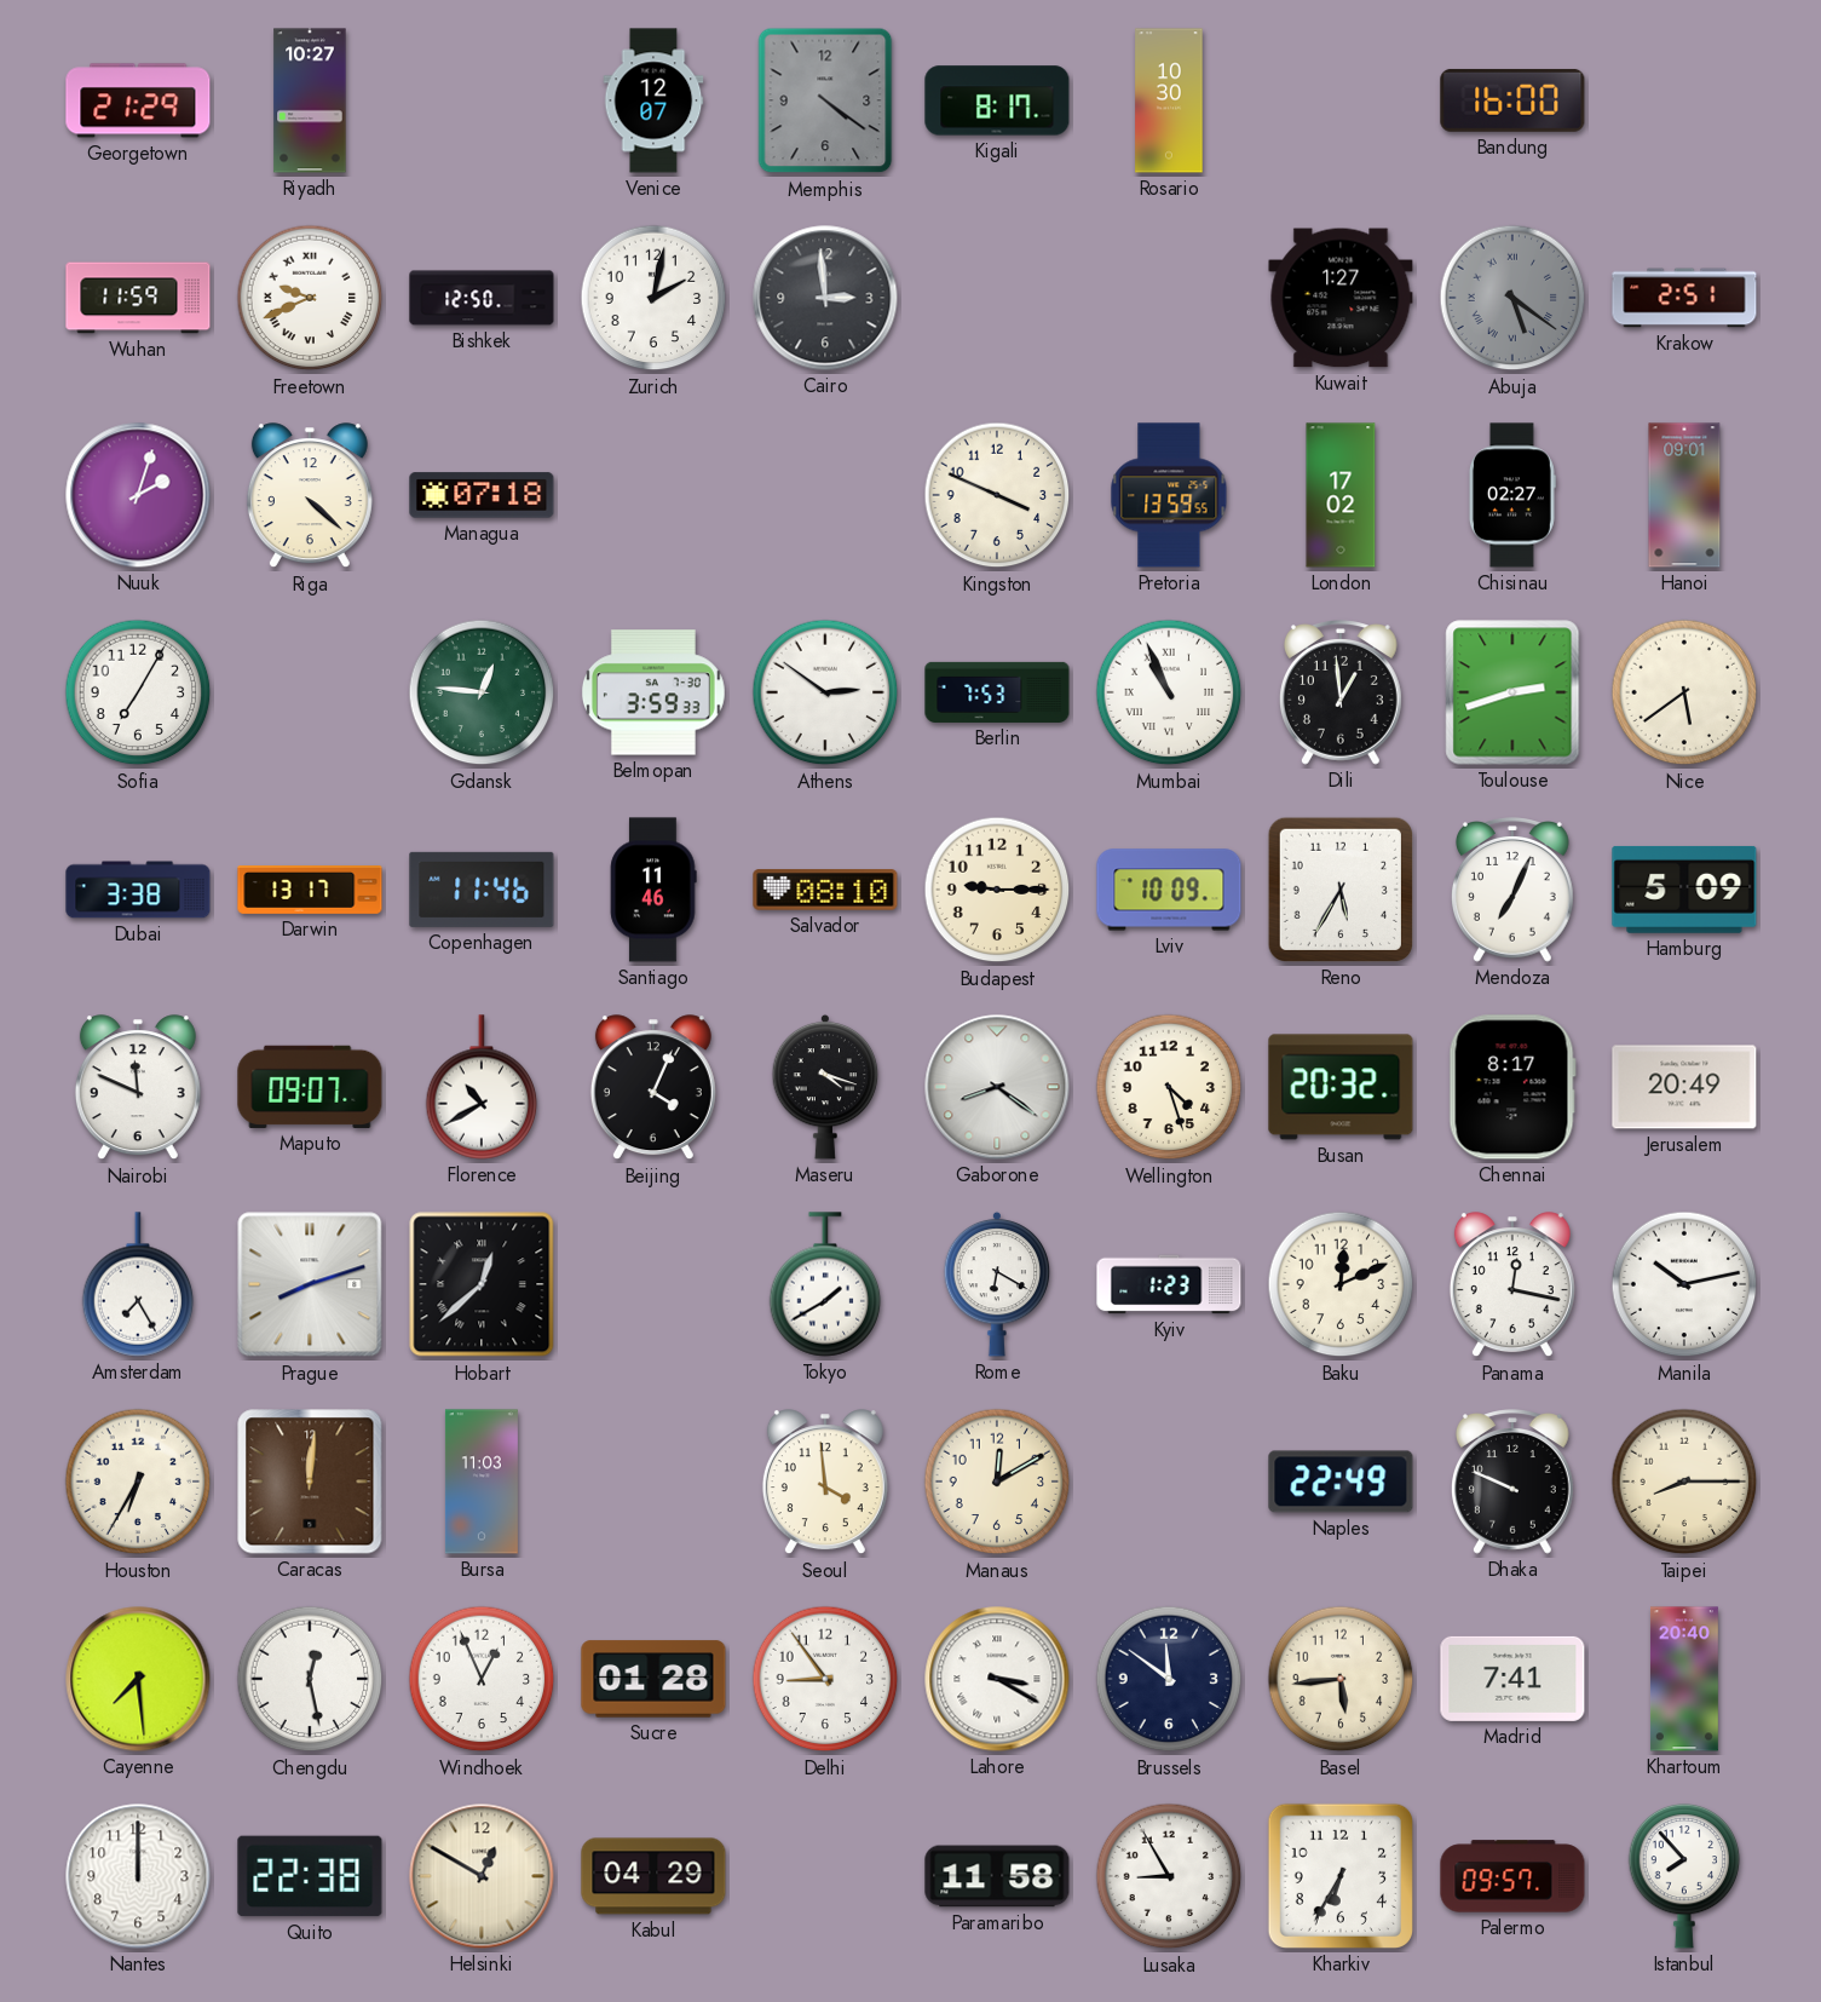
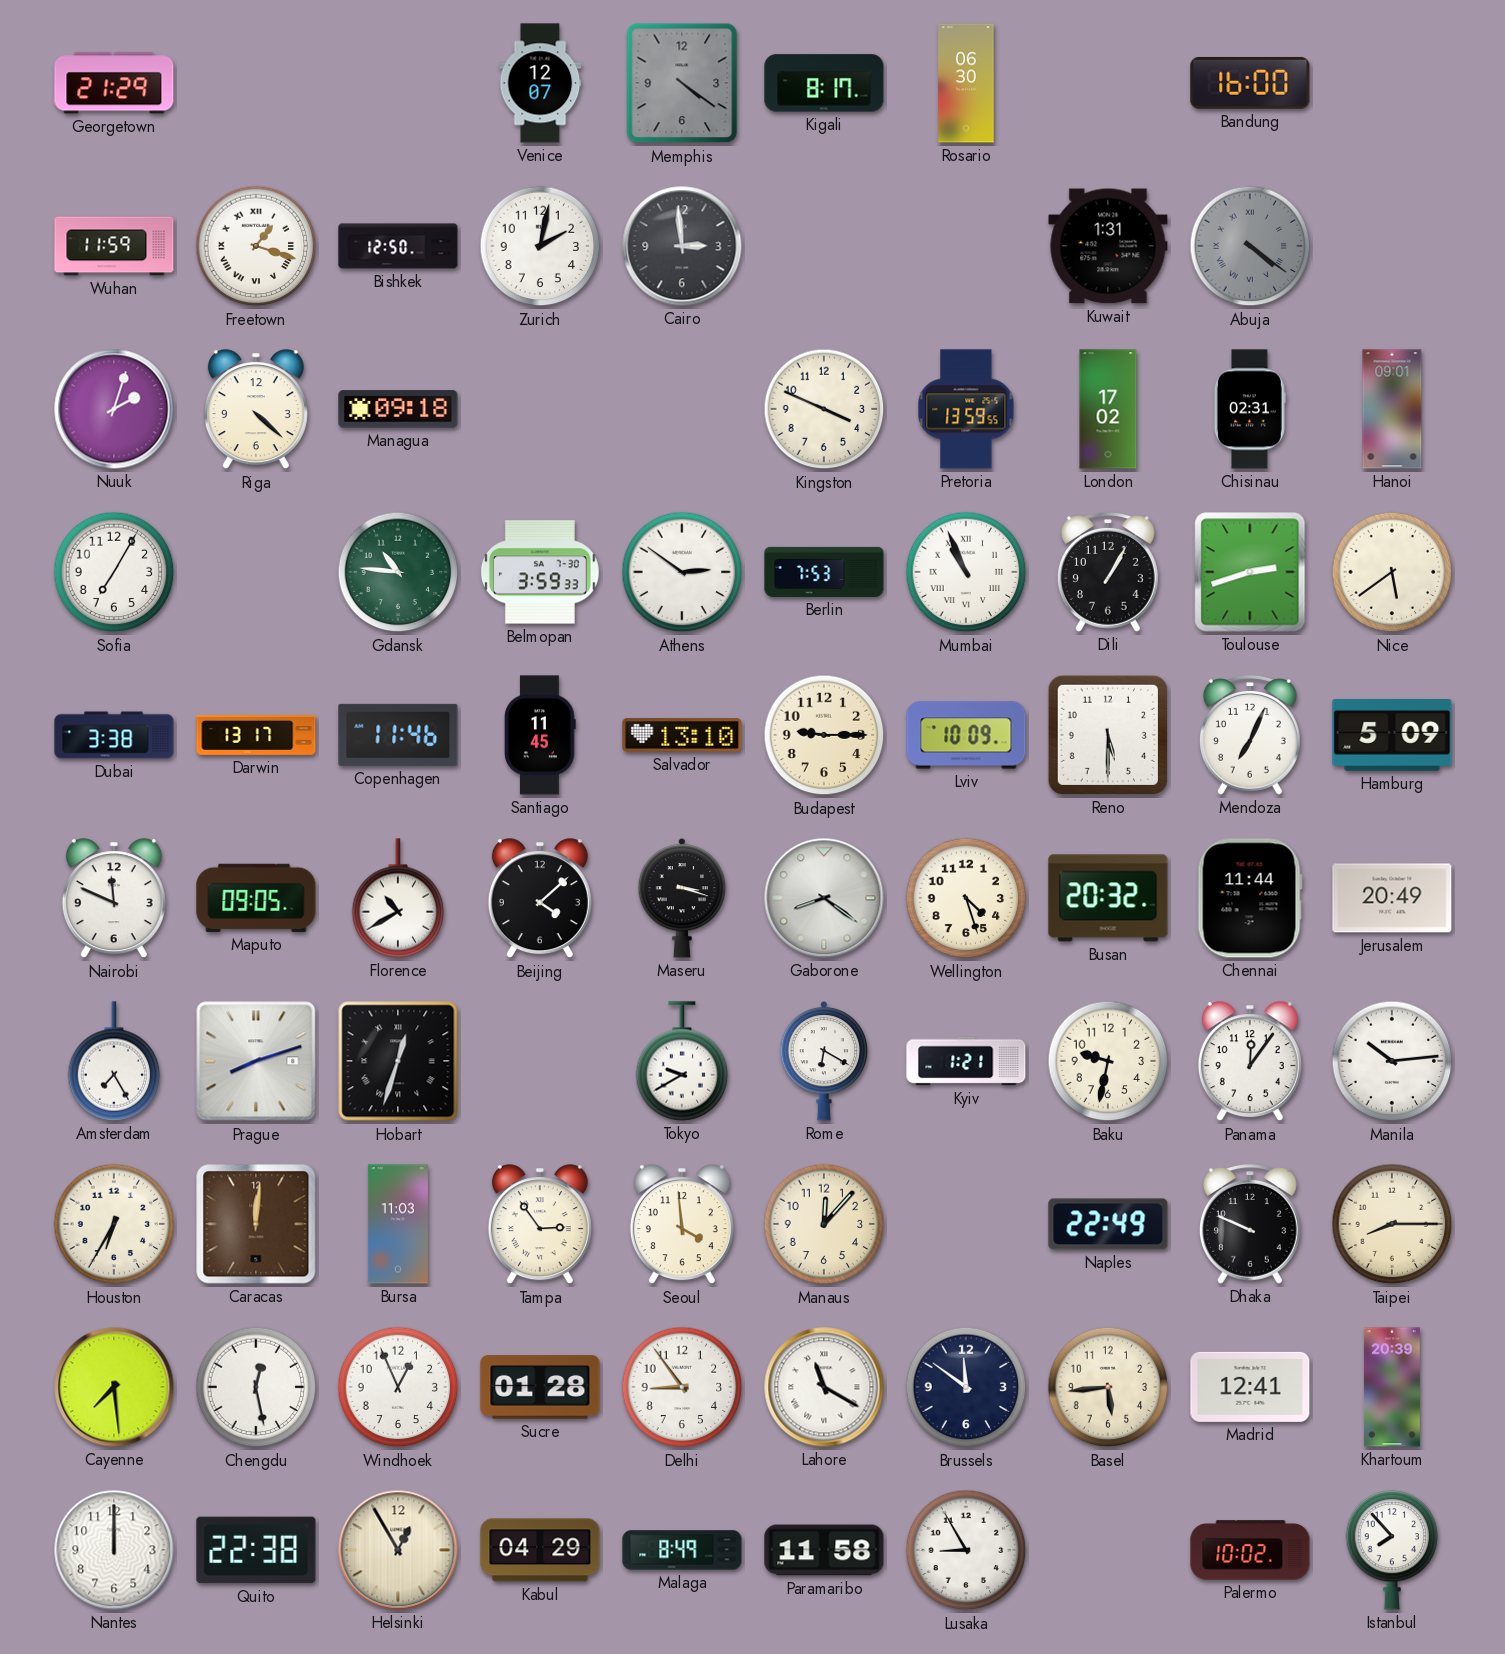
Riyadh: 10:27 -> none
Rosario: 10:30 -> 06:30
Freetown: 9:41 -> 1:18
Kuwait: 1:27 -> 1:31
Abuja: 5:21 -> 4:21
Krakow: 2:51 -> none
Managua: 07:18 -> 09:18
Chisinau: 02:27 -> 02:31
Gdansk: 12:46 -> 10:46
Dili: 12:59 -> 1:05
Santiago: 11:46 -> 11:45
Salvador: 08:10 -> 13:10
Reno: 5:35 -> 5:30
Maputo: 09:07 -> 09:05
Beijing: 4:04 -> 4:08
Maseru: 4:18 -> 3:18
Chennai: 8:17 -> 11:44
Hobart: 12:38 -> 12:33
Tokyo: 1:40 -> 9:40
Kyiv: 1:23 -> 1:21
Baku: 12:11 -> 9:32
Panama: 12:17 -> 12:06
Manila: 10:13 -> 10:14
Tampa: none -> 2:54
Manaus: 12:10 -> 12:07
Lahore: 3:20 -> 11:20
Madrid: 7:41 -> 12:41
Khartoum: 20:40 -> 20:39
Helsinki: 12:50 -> 12:55
Malaga: none -> 8:49
Kharkiv: 6:35 -> none
Palermo: 09:57 -> 10:02
